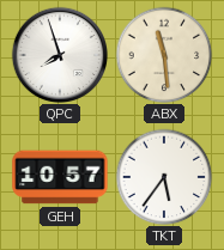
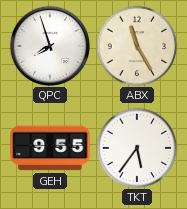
ABX: 11:29 -> 11:25
GEH: 10:57 -> 9:55
